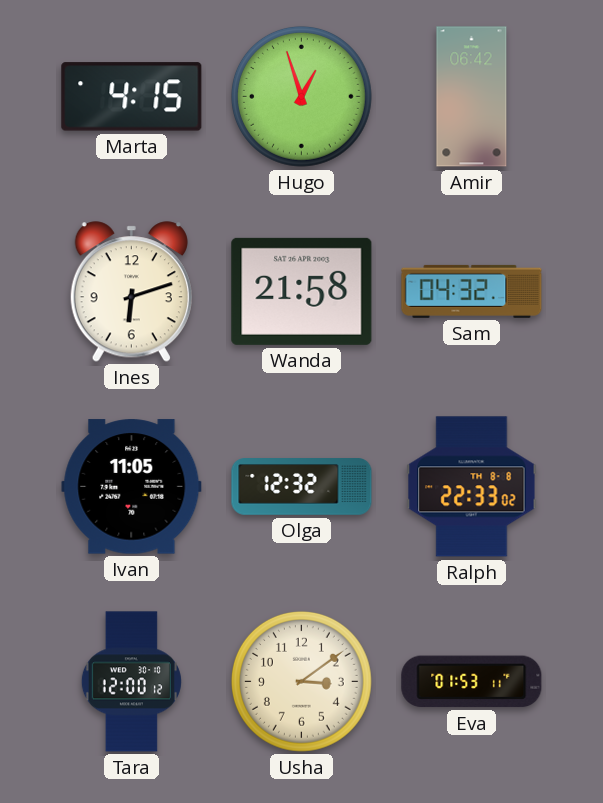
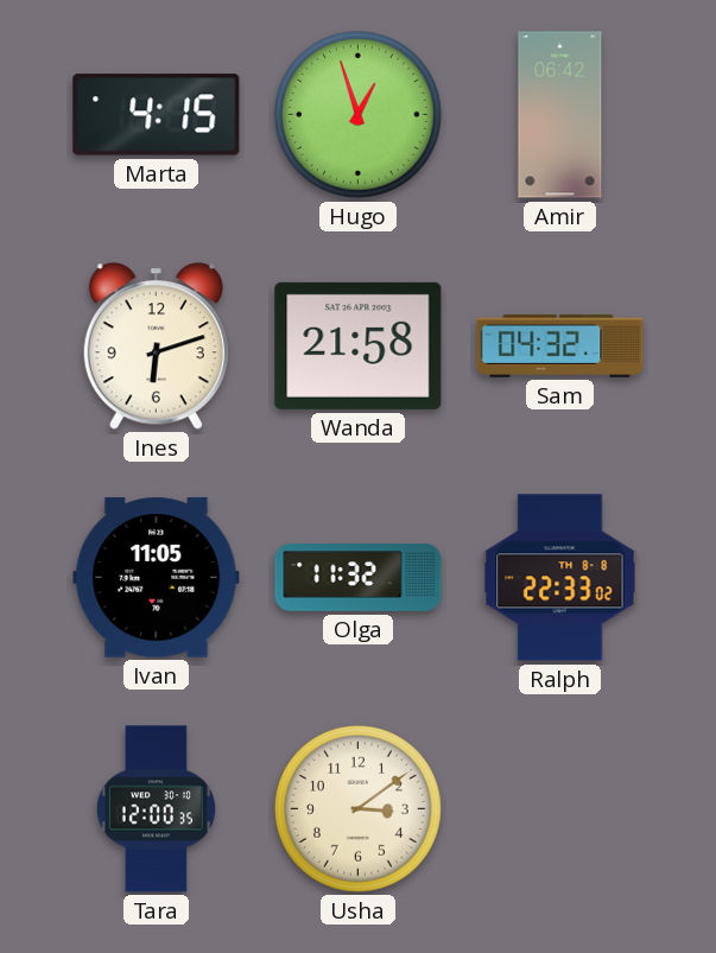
Olga: 12:32 -> 11:32
Tara: 12:00:12 -> 12:00:35
Eva: 01:53 -> none
